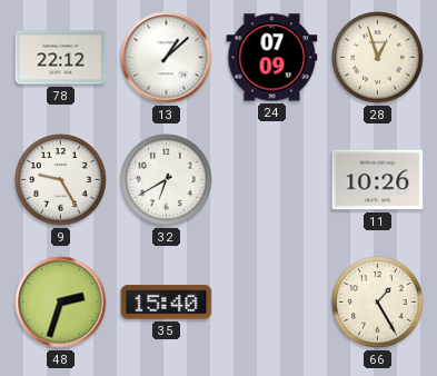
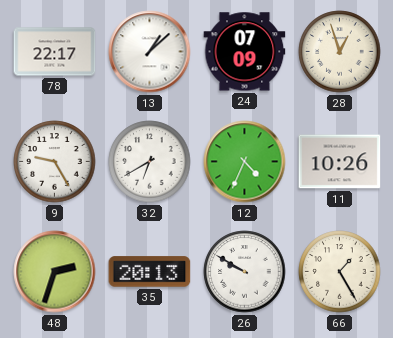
78: 22:12 -> 22:17
12: none -> 4:34
35: 15:40 -> 20:13
26: none -> 9:50
